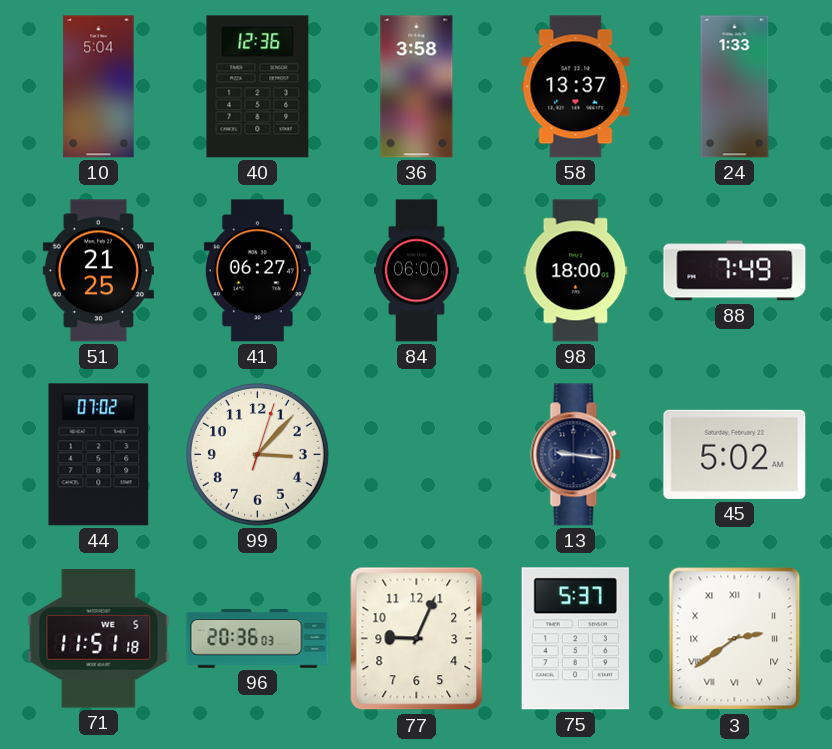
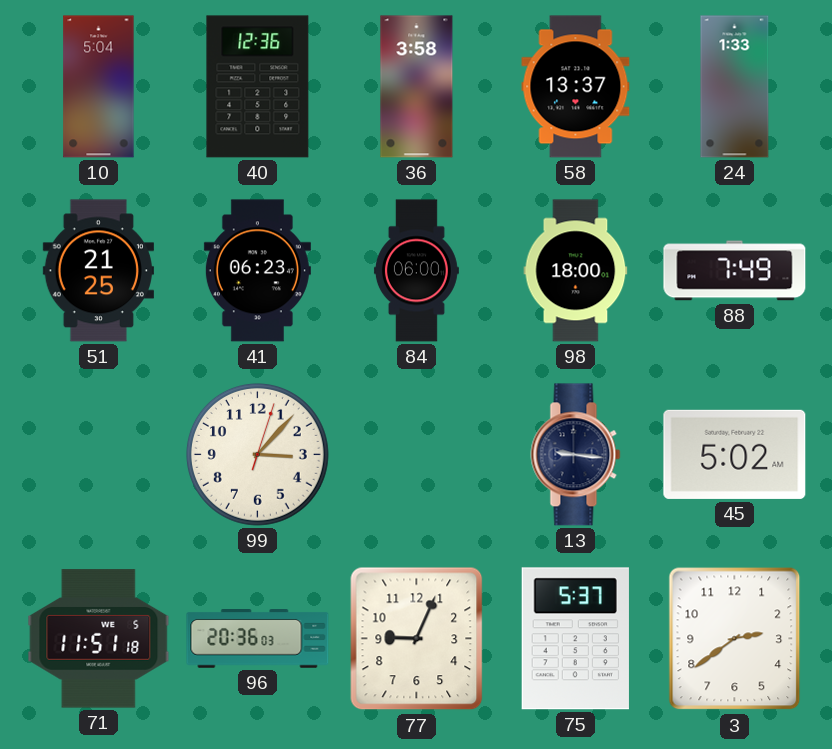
41: 06:27 -> 06:23
44: 07:02 -> none
3 numerals: Roman -> Arabic
